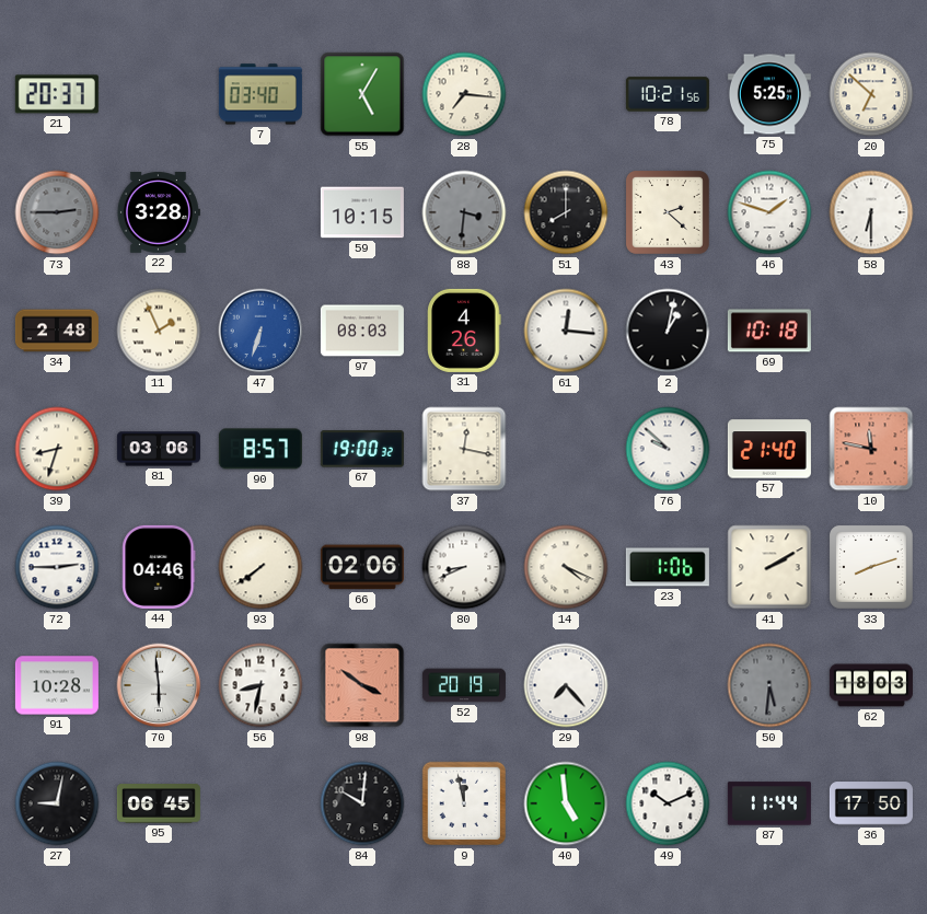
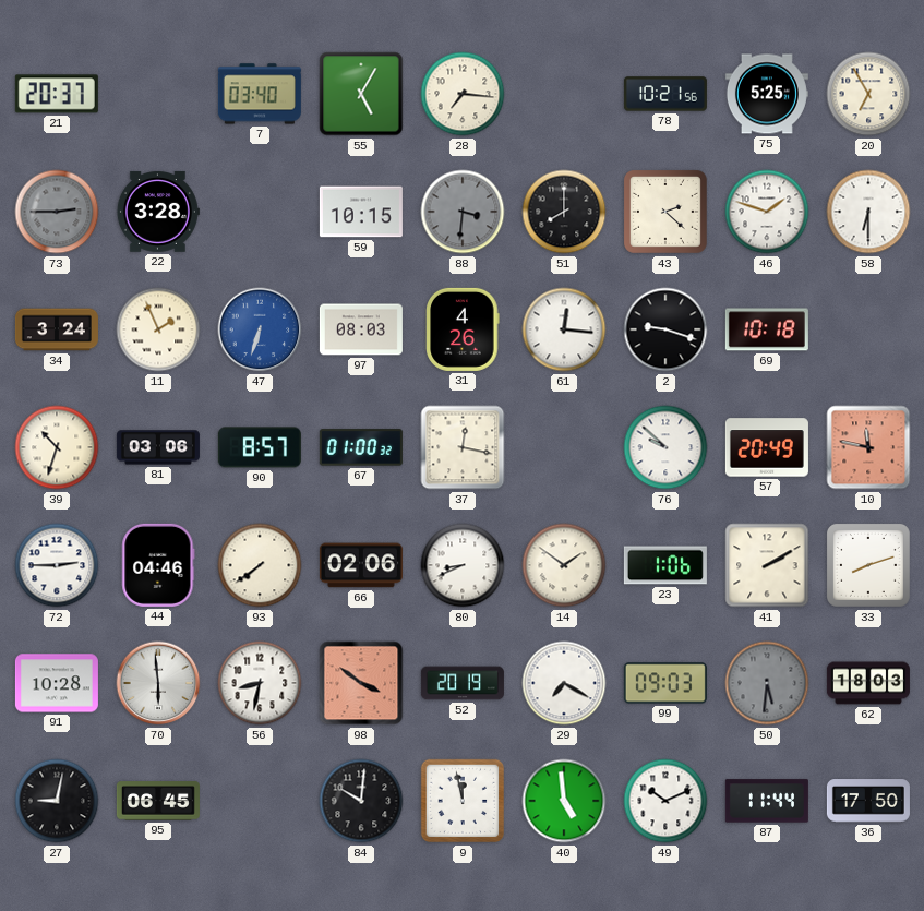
20: 6:52 -> 6:55
34: 2:48 -> 3:24
2: 1:02 -> 9:18
39: 8:33 -> 10:33
67: 19:00 -> 01:00
57: 21:40 -> 20:49
14: 4:19 -> 1:51
29: 7:23 -> 7:20
99: none -> 09:03
